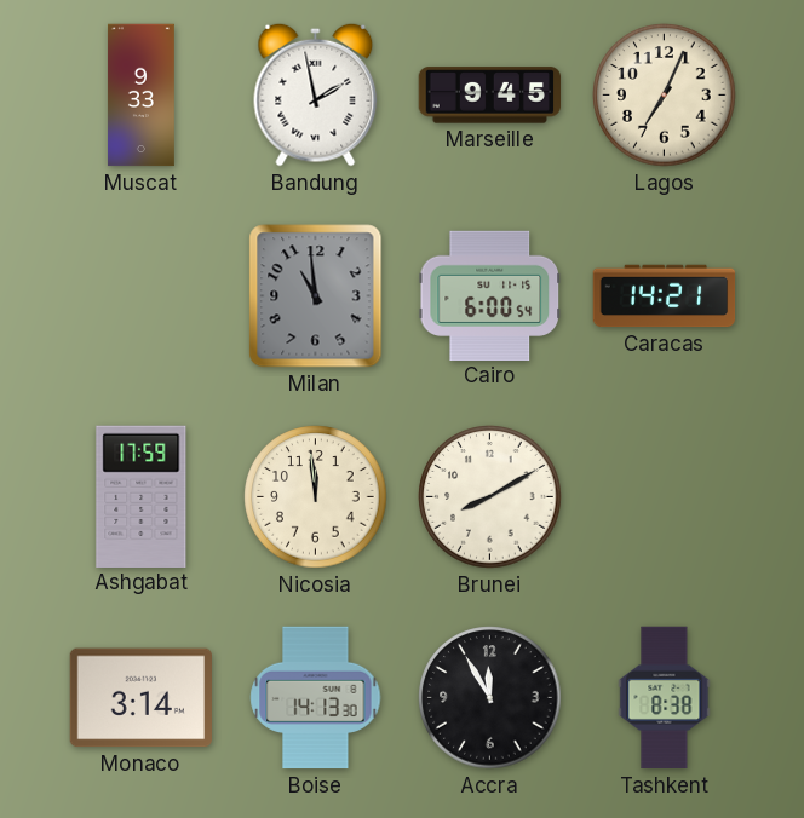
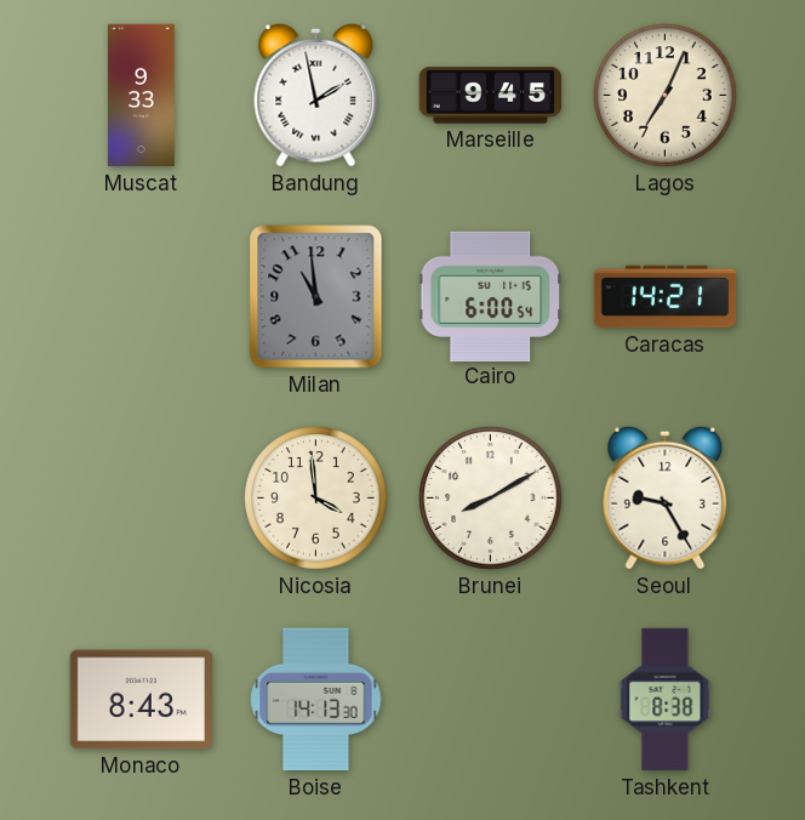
Ashgabat: 17:59 -> none
Nicosia: 11:59 -> 3:59
Seoul: none -> 9:25
Monaco: 3:14 -> 8:43
Accra: 11:55 -> none
